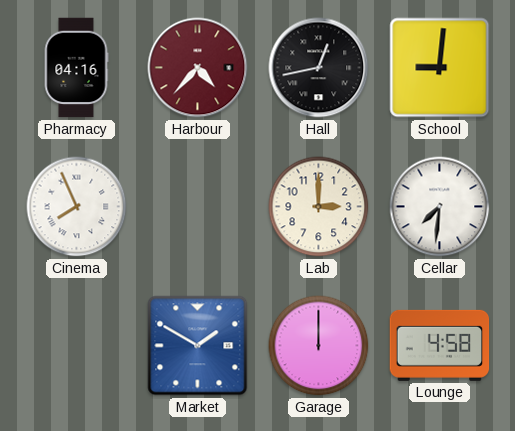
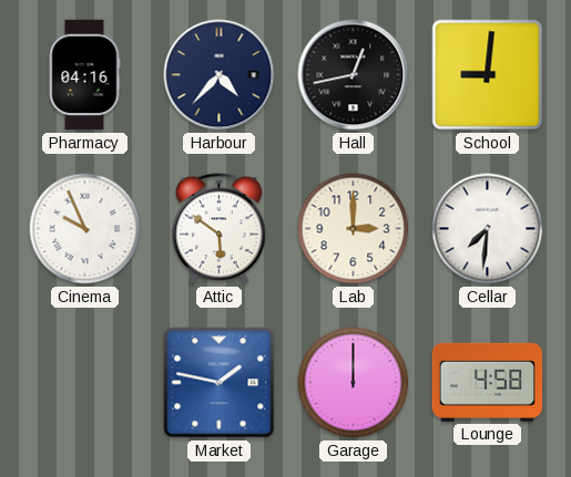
Harbour dial: burgundy -> navy
Cinema: 7:56 -> 9:56
Attic: none -> 5:51
Market: 1:50 -> 1:47
